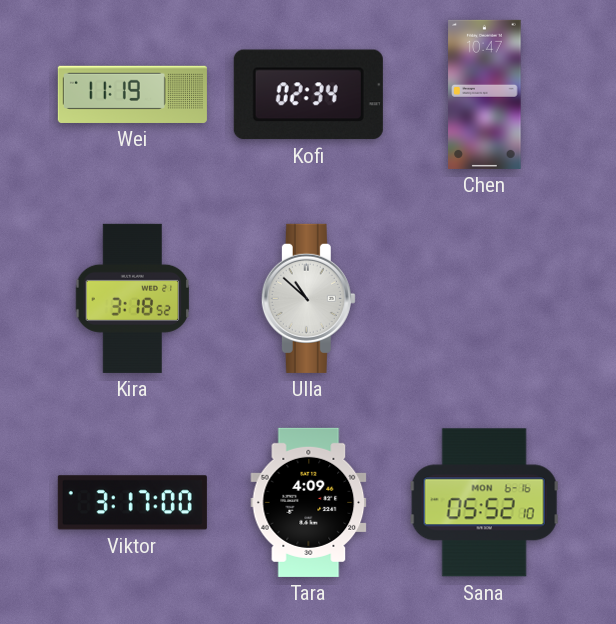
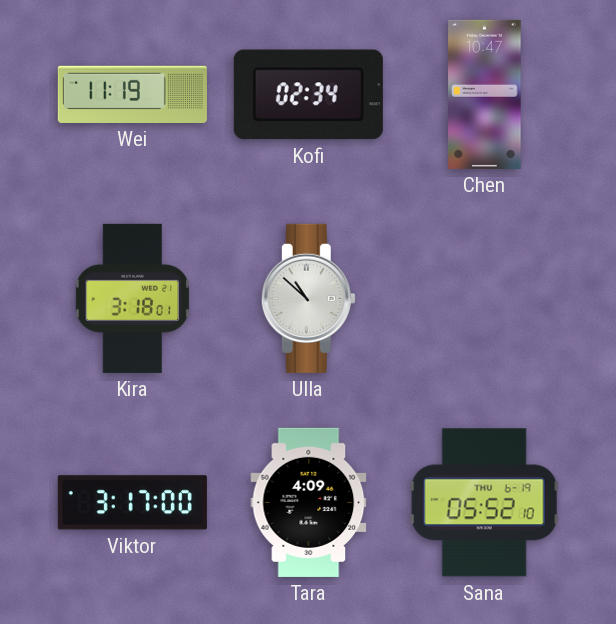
Kira: 3:18:52 -> 3:18:01
Sana date: MON 6-16 -> THU 6-19
